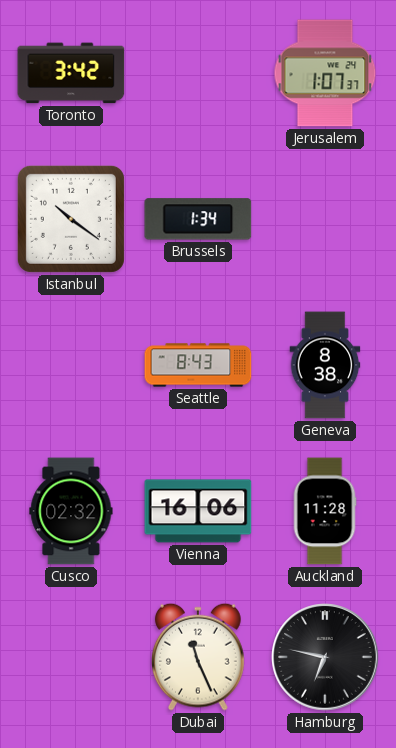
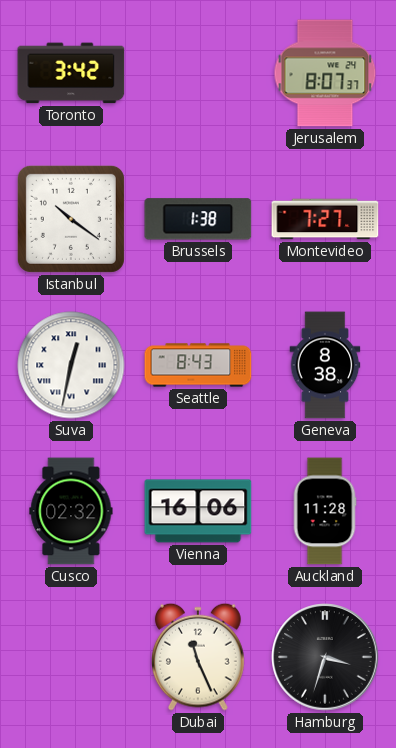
Jerusalem: 1:07 -> 8:07
Brussels: 1:34 -> 1:38
Montevideo: none -> 7:27
Suva: none -> 12:32
Hamburg: 6:47 -> 3:33
